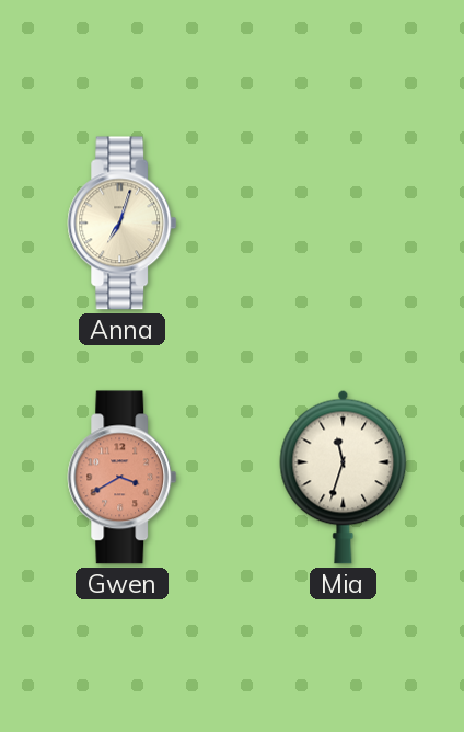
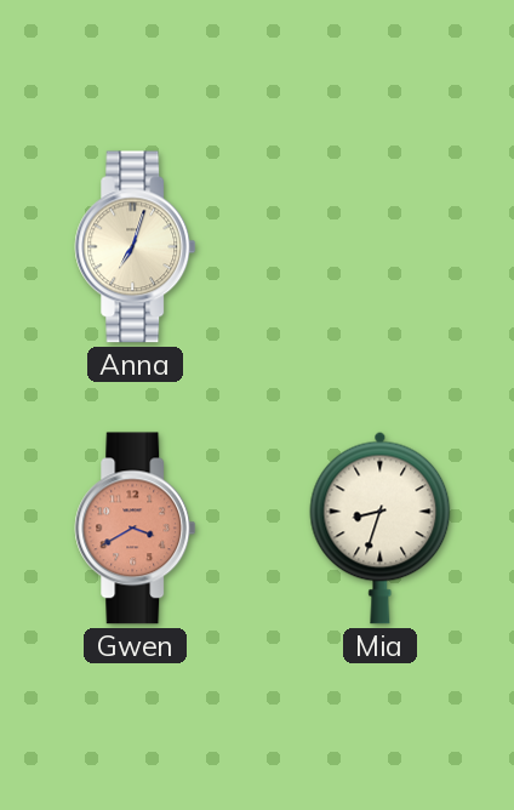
Mia: 11:33 -> 8:33
